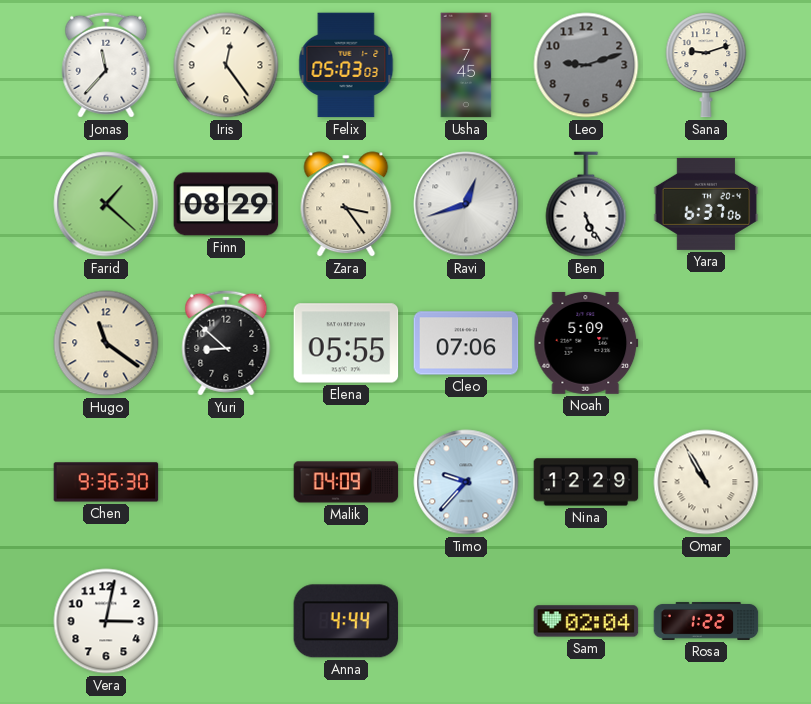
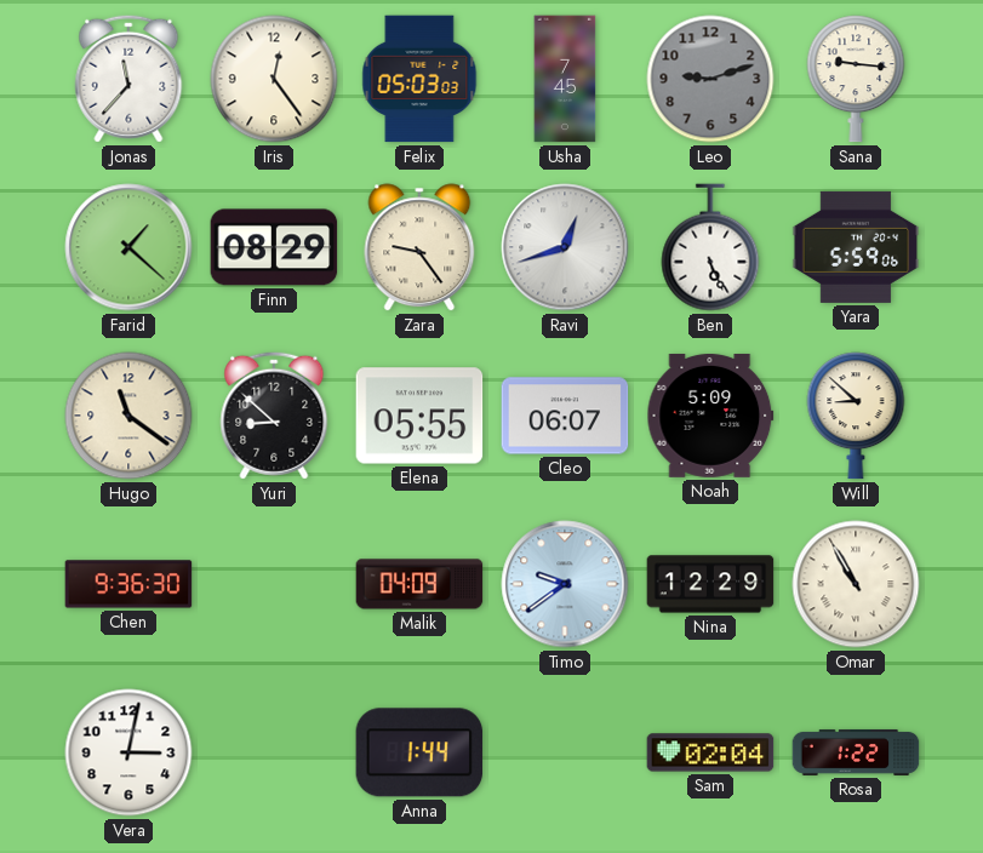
Sana: 9:12 -> 9:16
Zara: 3:24 -> 9:24
Yara: 6:37 -> 5:59
Cleo: 07:06 -> 06:07
Will: none -> 8:52
Timo: 9:37 -> 9:39
Anna: 4:44 -> 1:44
